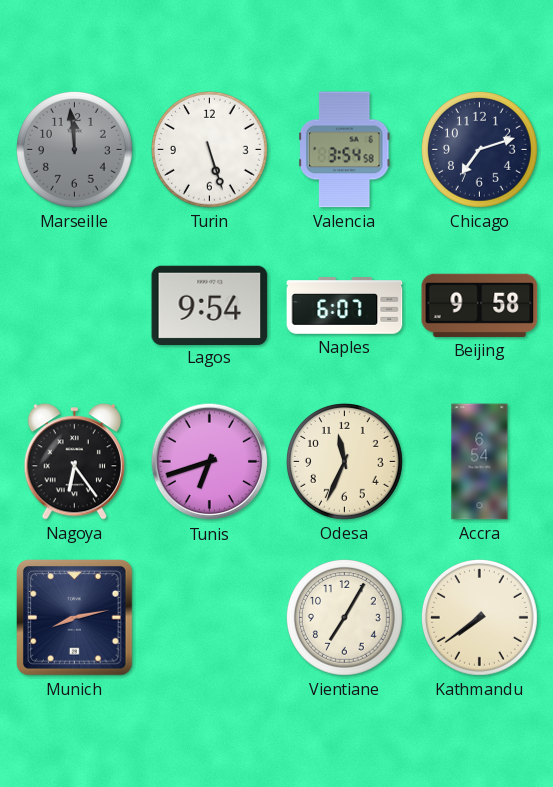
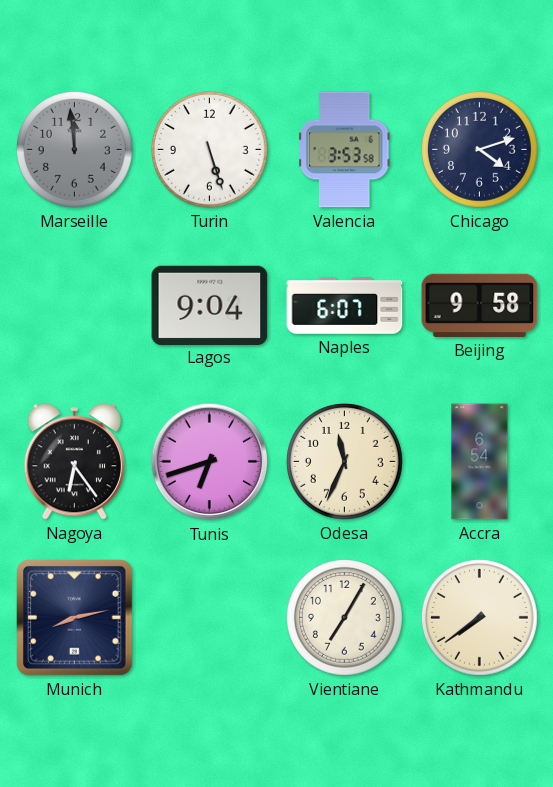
Valencia: 3:54 -> 3:53
Chicago: 7:12 -> 4:12
Lagos: 9:54 -> 9:04
